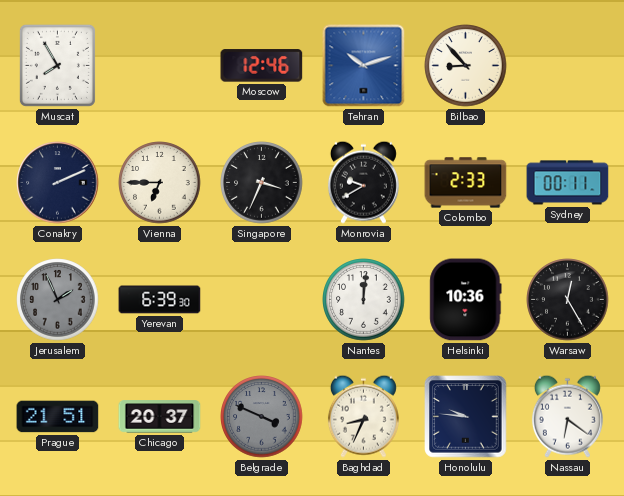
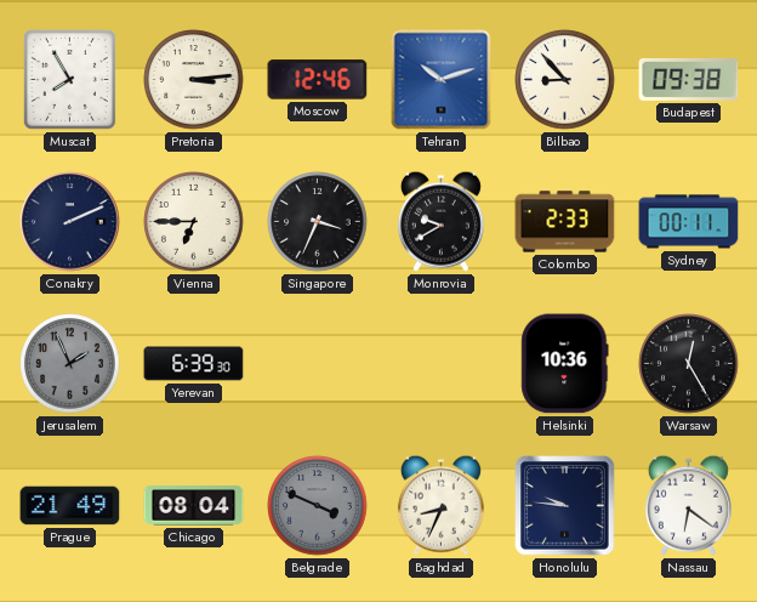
Pretoria: none -> 3:14
Budapest: none -> 09:38
Nantes: 12:01 -> none
Prague: 21:51 -> 21:49
Chicago: 20:37 -> 08:04
